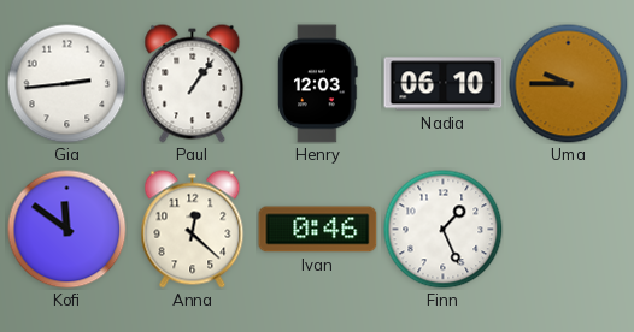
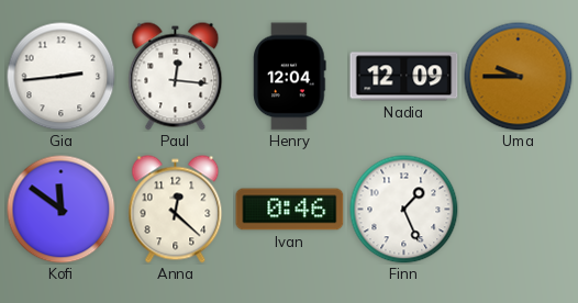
Paul: 1:06 -> 12:16
Henry: 12:03 -> 12:04
Nadia: 06:10 -> 12:09
